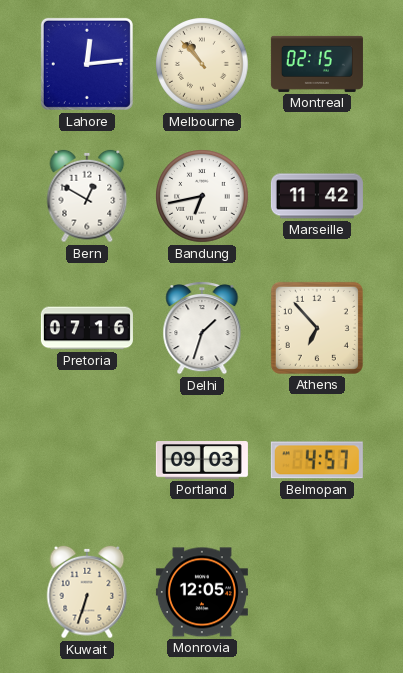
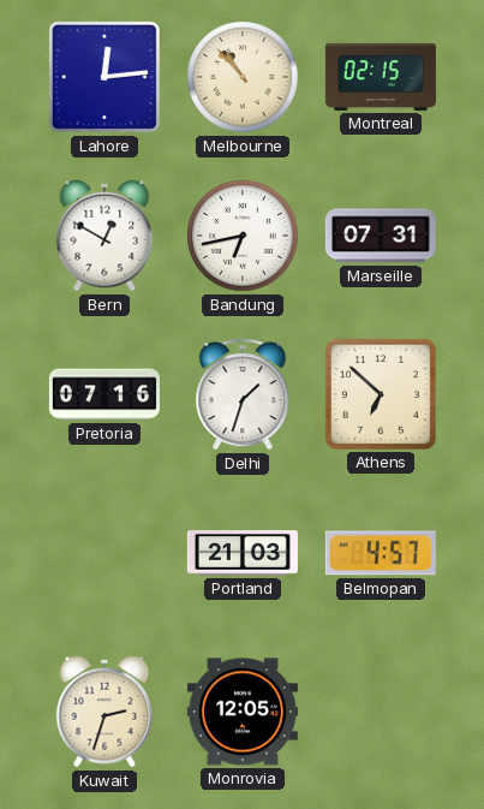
Marseille: 11:42 -> 07:31
Athens: 6:53 -> 6:52
Portland: 09:03 -> 21:03
Kuwait: 6:33 -> 2:33
